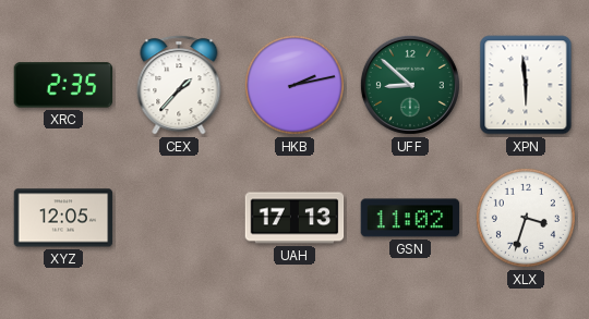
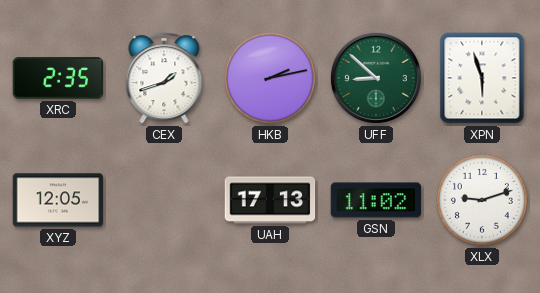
CEX: 1:37 -> 1:42
XPN: 5:59 -> 5:57
XLX: 3:33 -> 9:12
